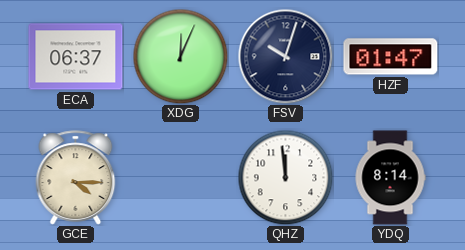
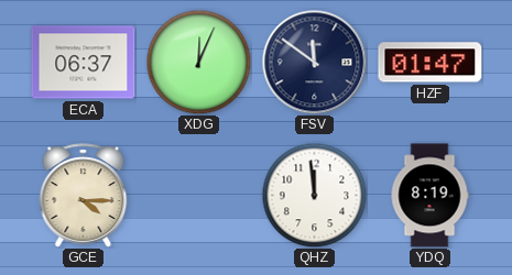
FSV: 10:03 -> 11:51
YDQ: 8:14 -> 8:19
